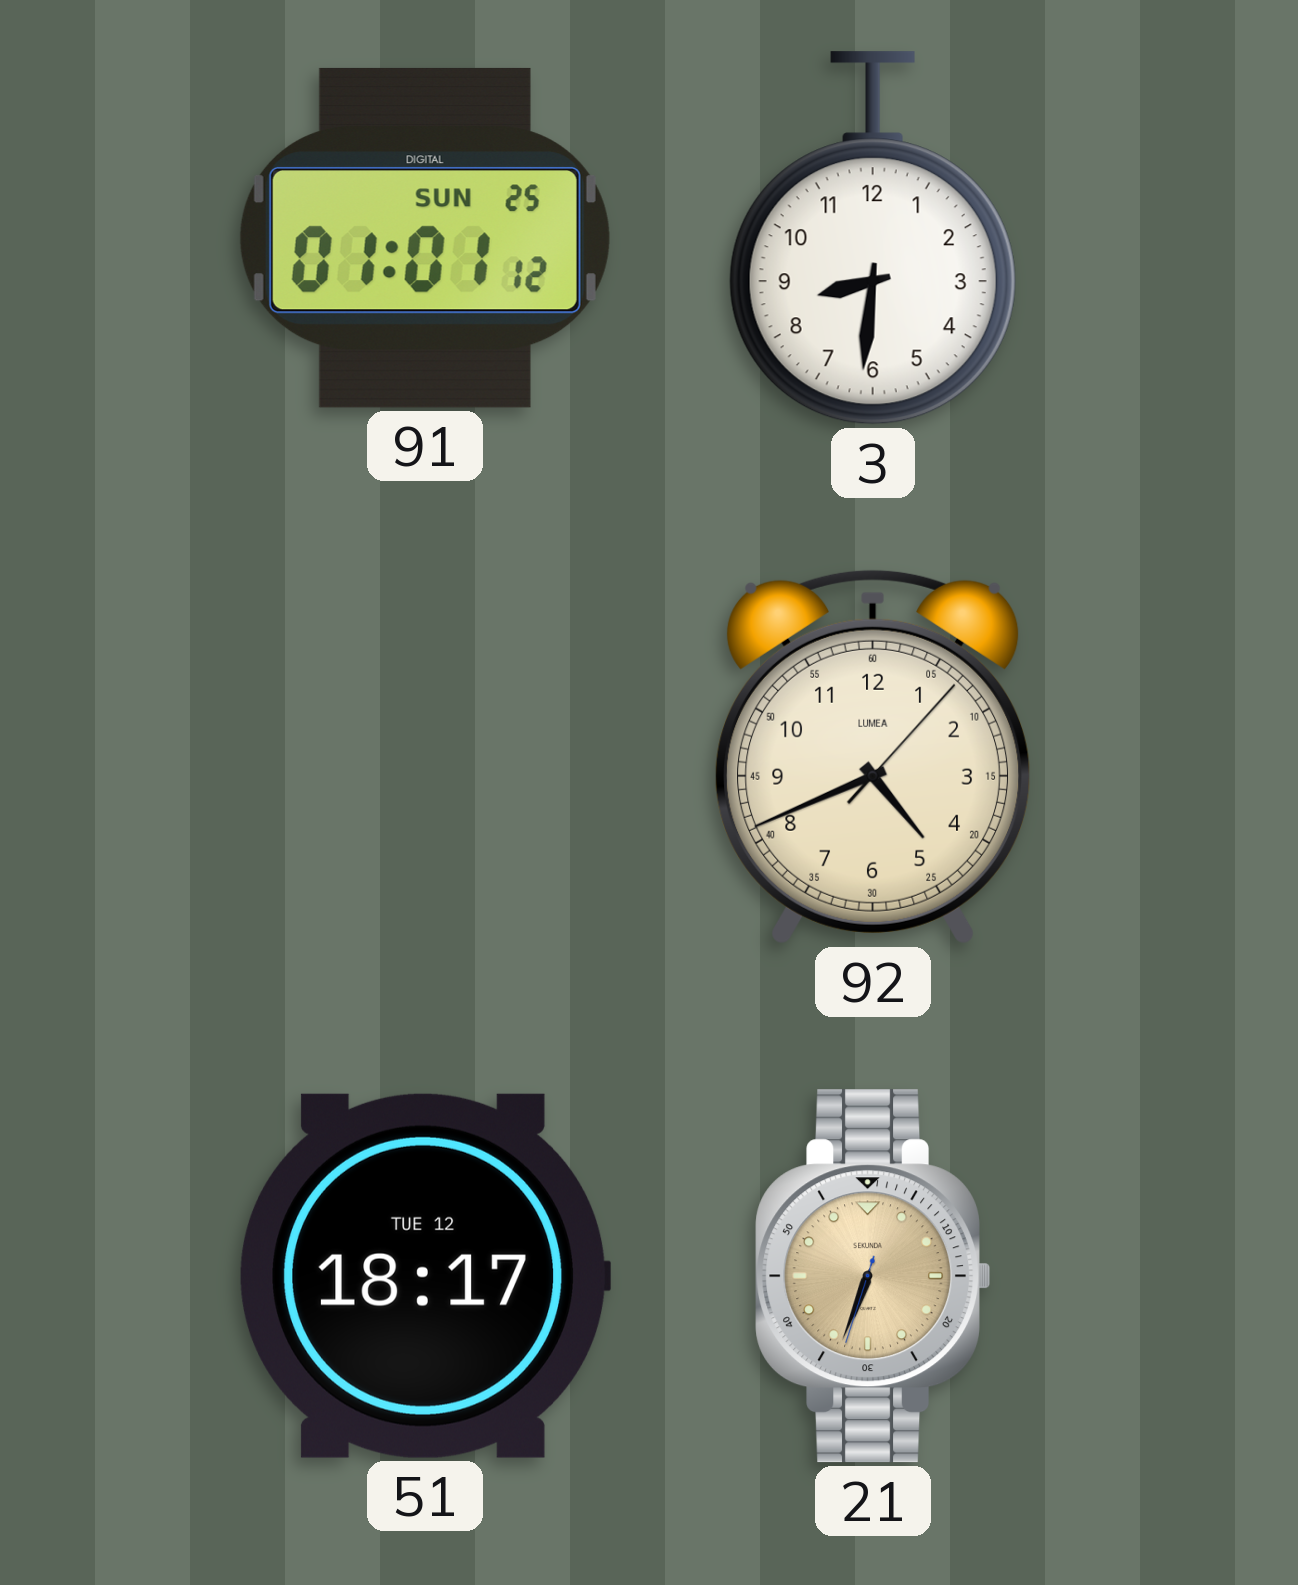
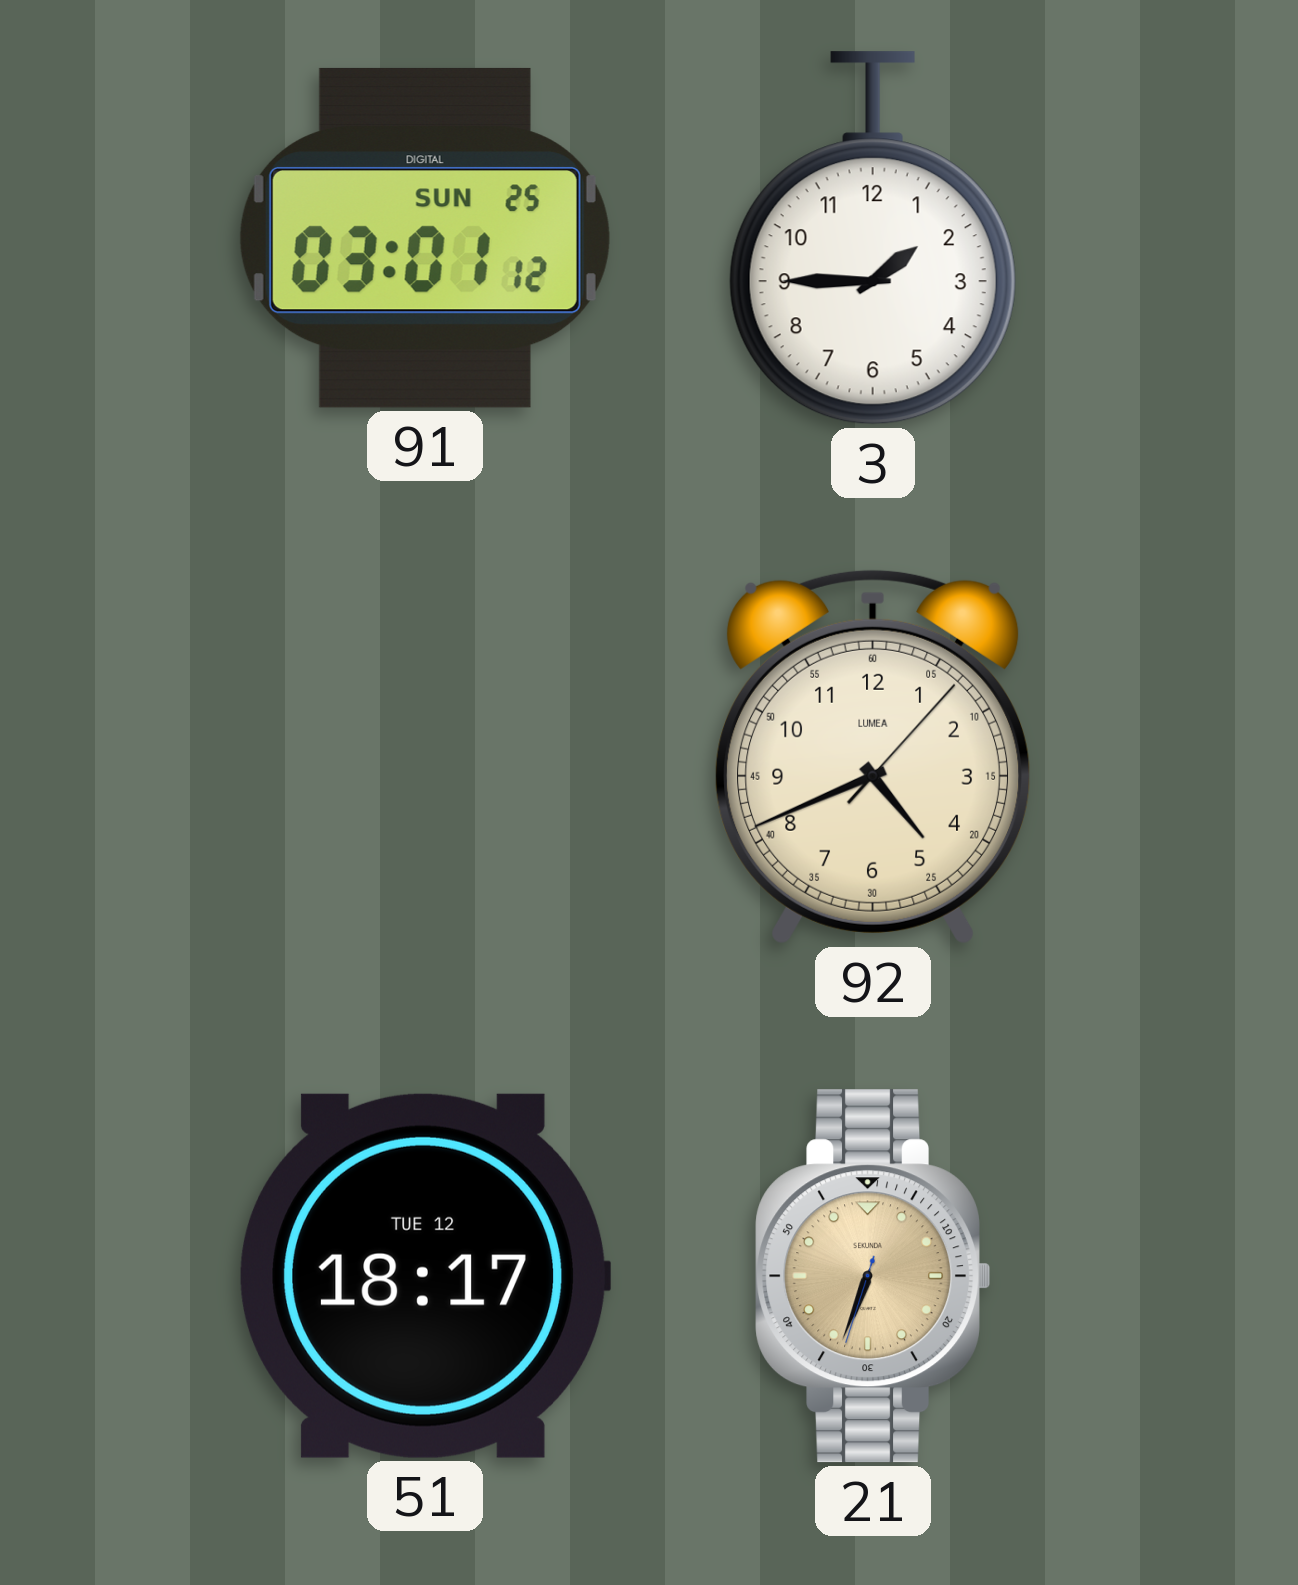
91: 01:01 -> 03:01
3: 8:31 -> 1:45
